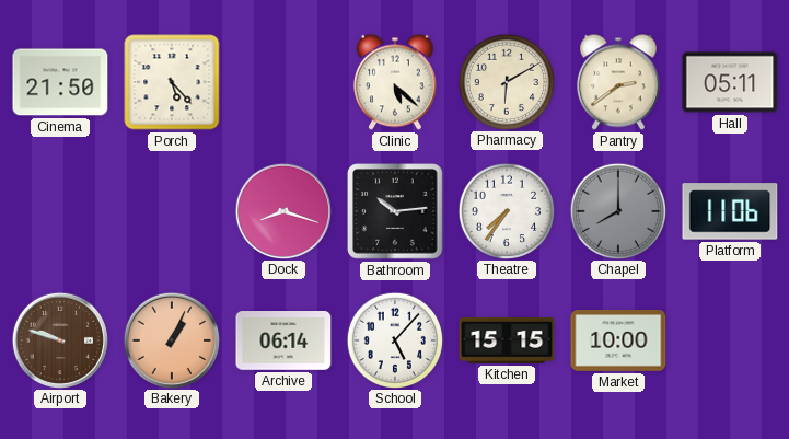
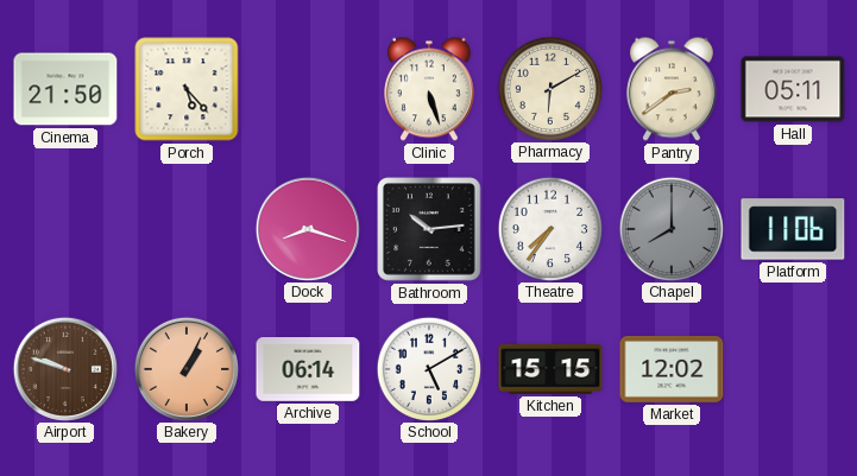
Clinic: 5:22 -> 5:27
School: 5:07 -> 5:10
Market: 10:00 -> 12:02
